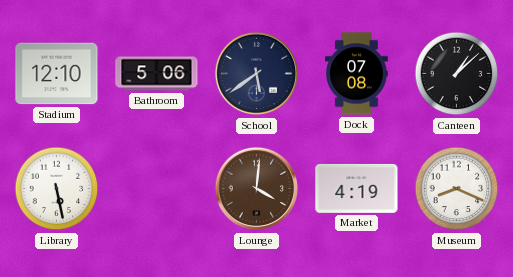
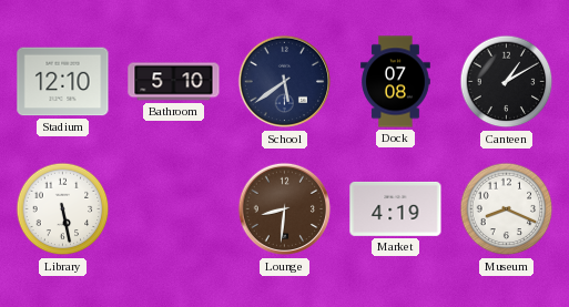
Bathroom: 5:06 -> 5:10
Canteen: 1:08 -> 1:10
Lounge: 4:01 -> 8:31
